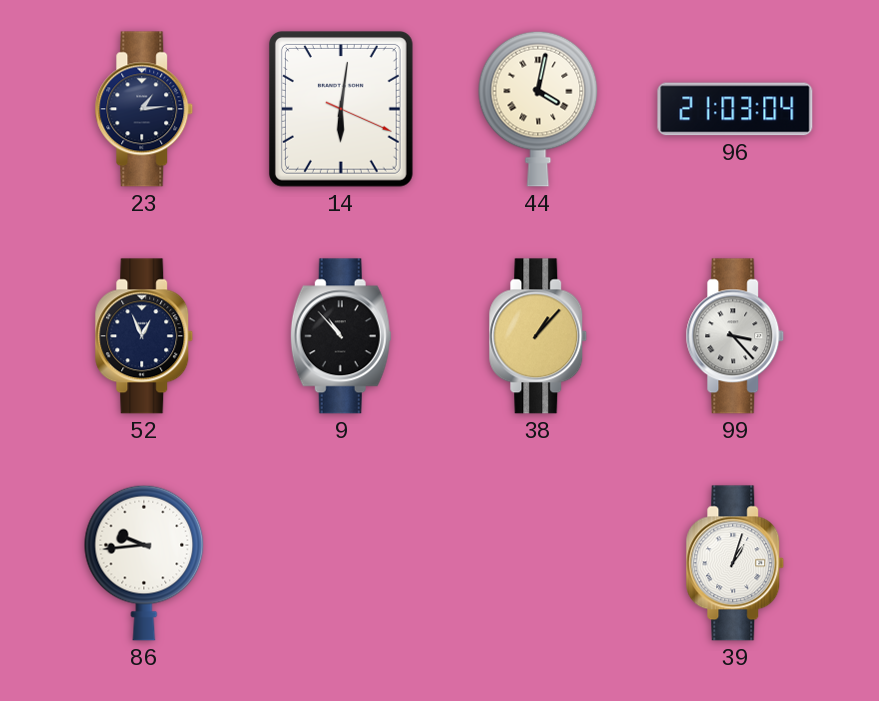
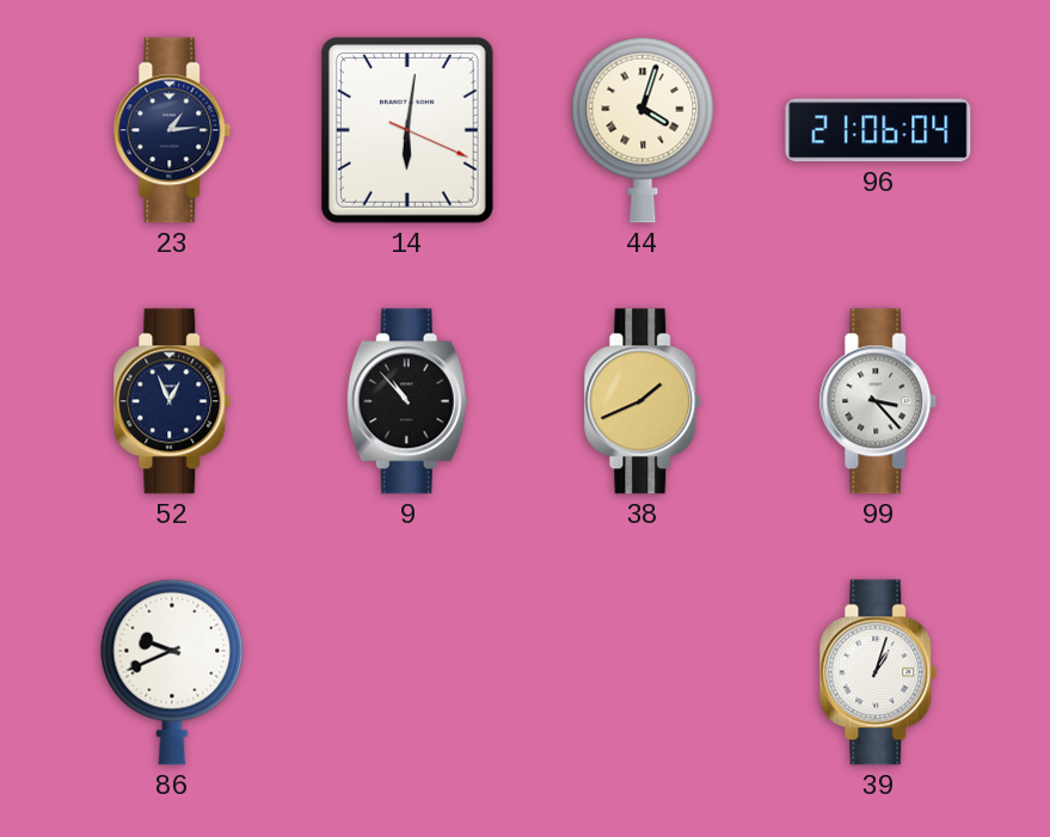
44: 4:02 -> 4:03
96: 21:03 -> 21:06
38: 1:07 -> 1:41
86: 9:44 -> 9:41
